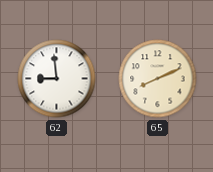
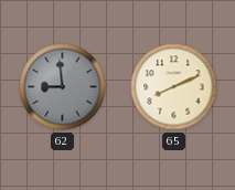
62 dial: white -> grey
